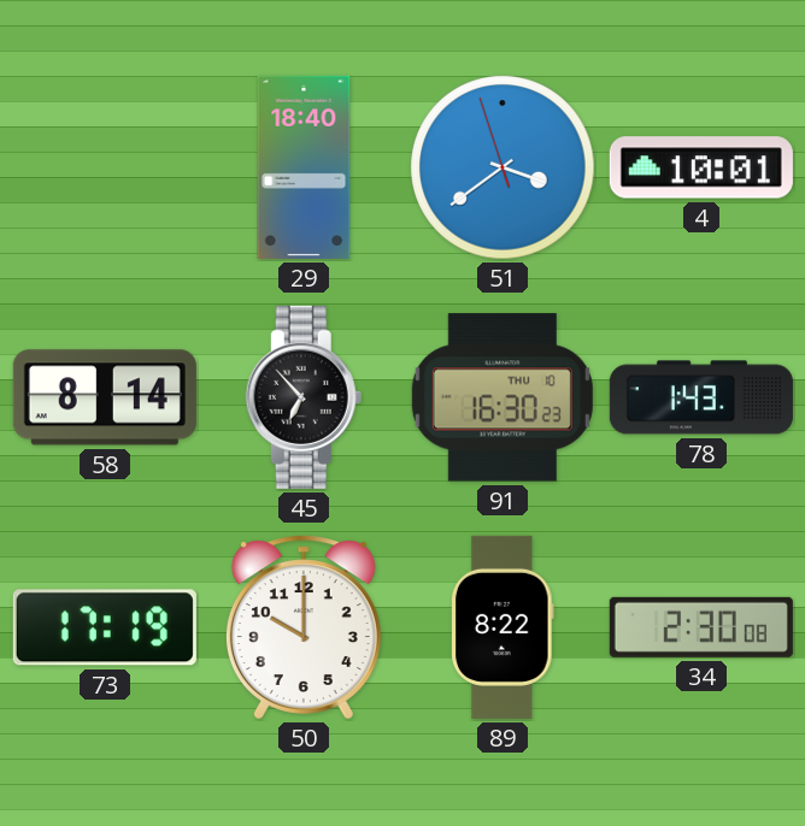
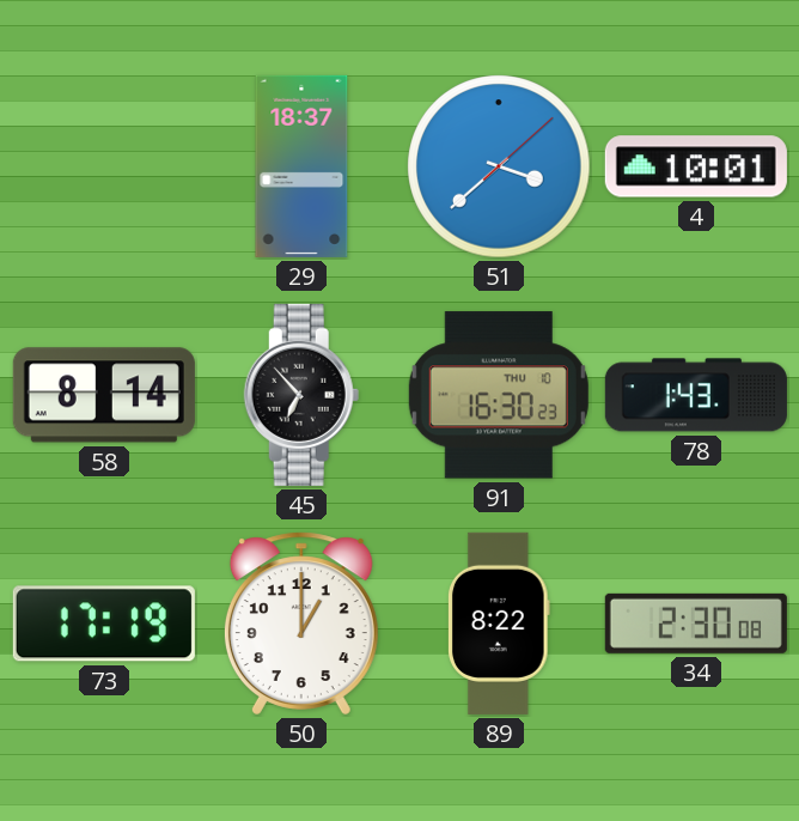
29: 18:40 -> 18:37
51: 3:38:57 -> 3:38:08
50: 10:00 -> 1:00
